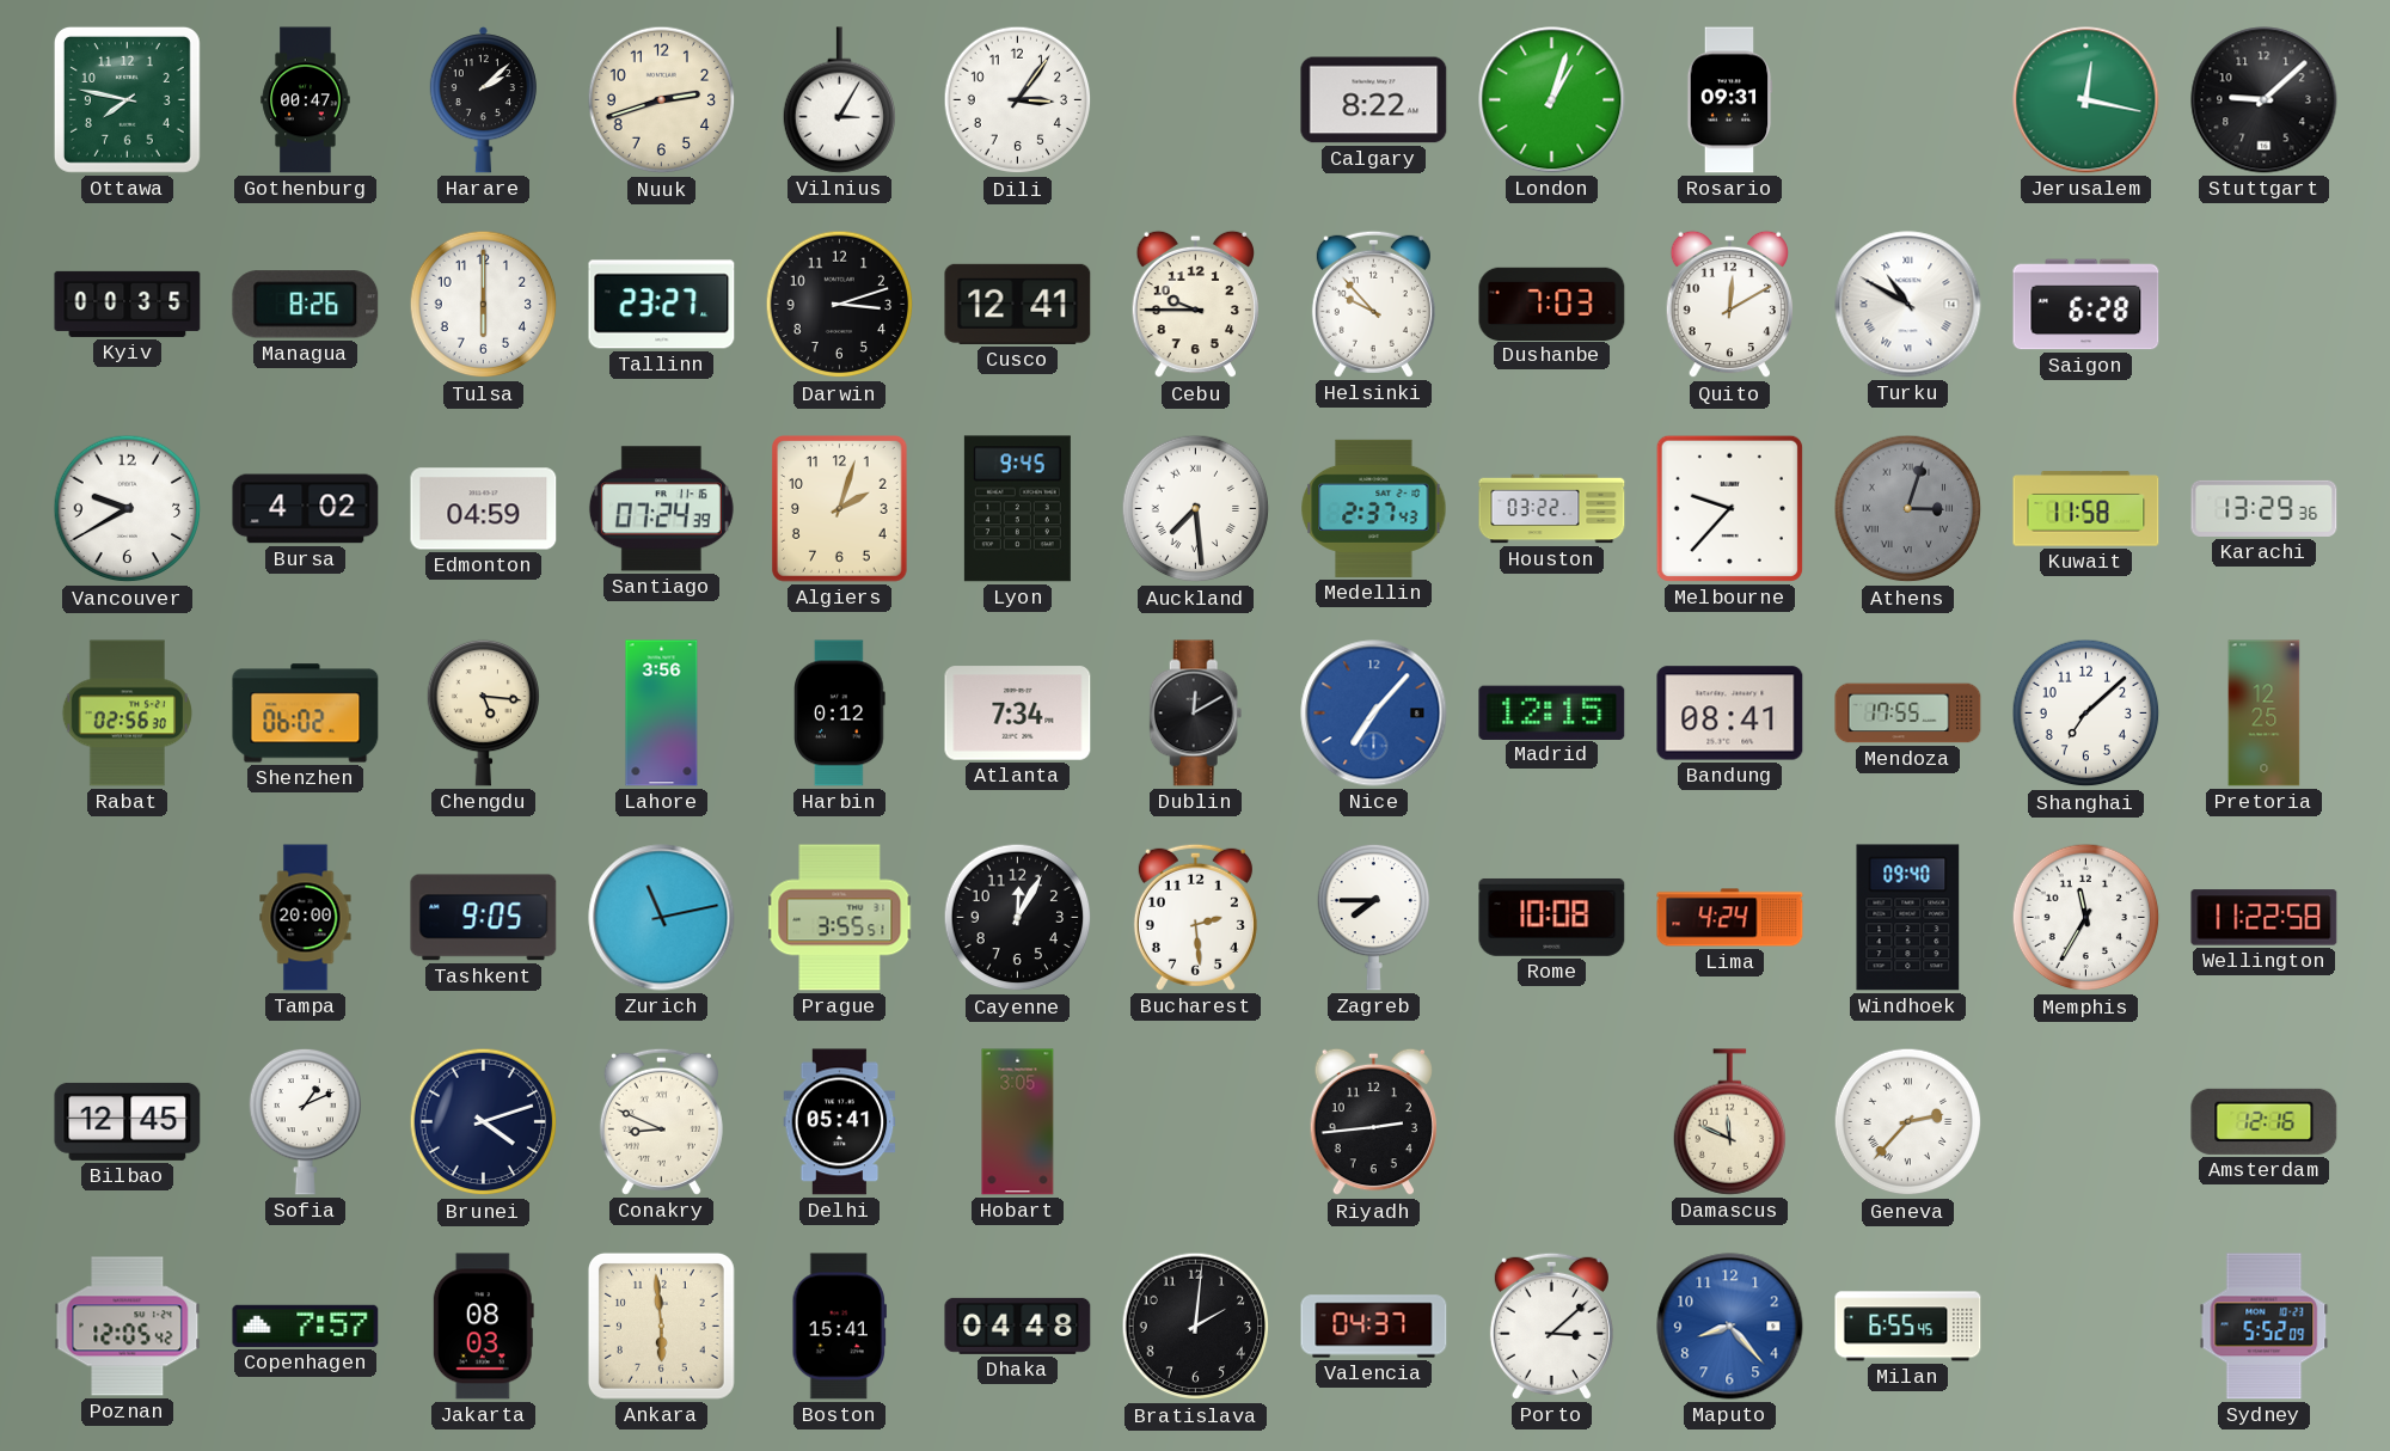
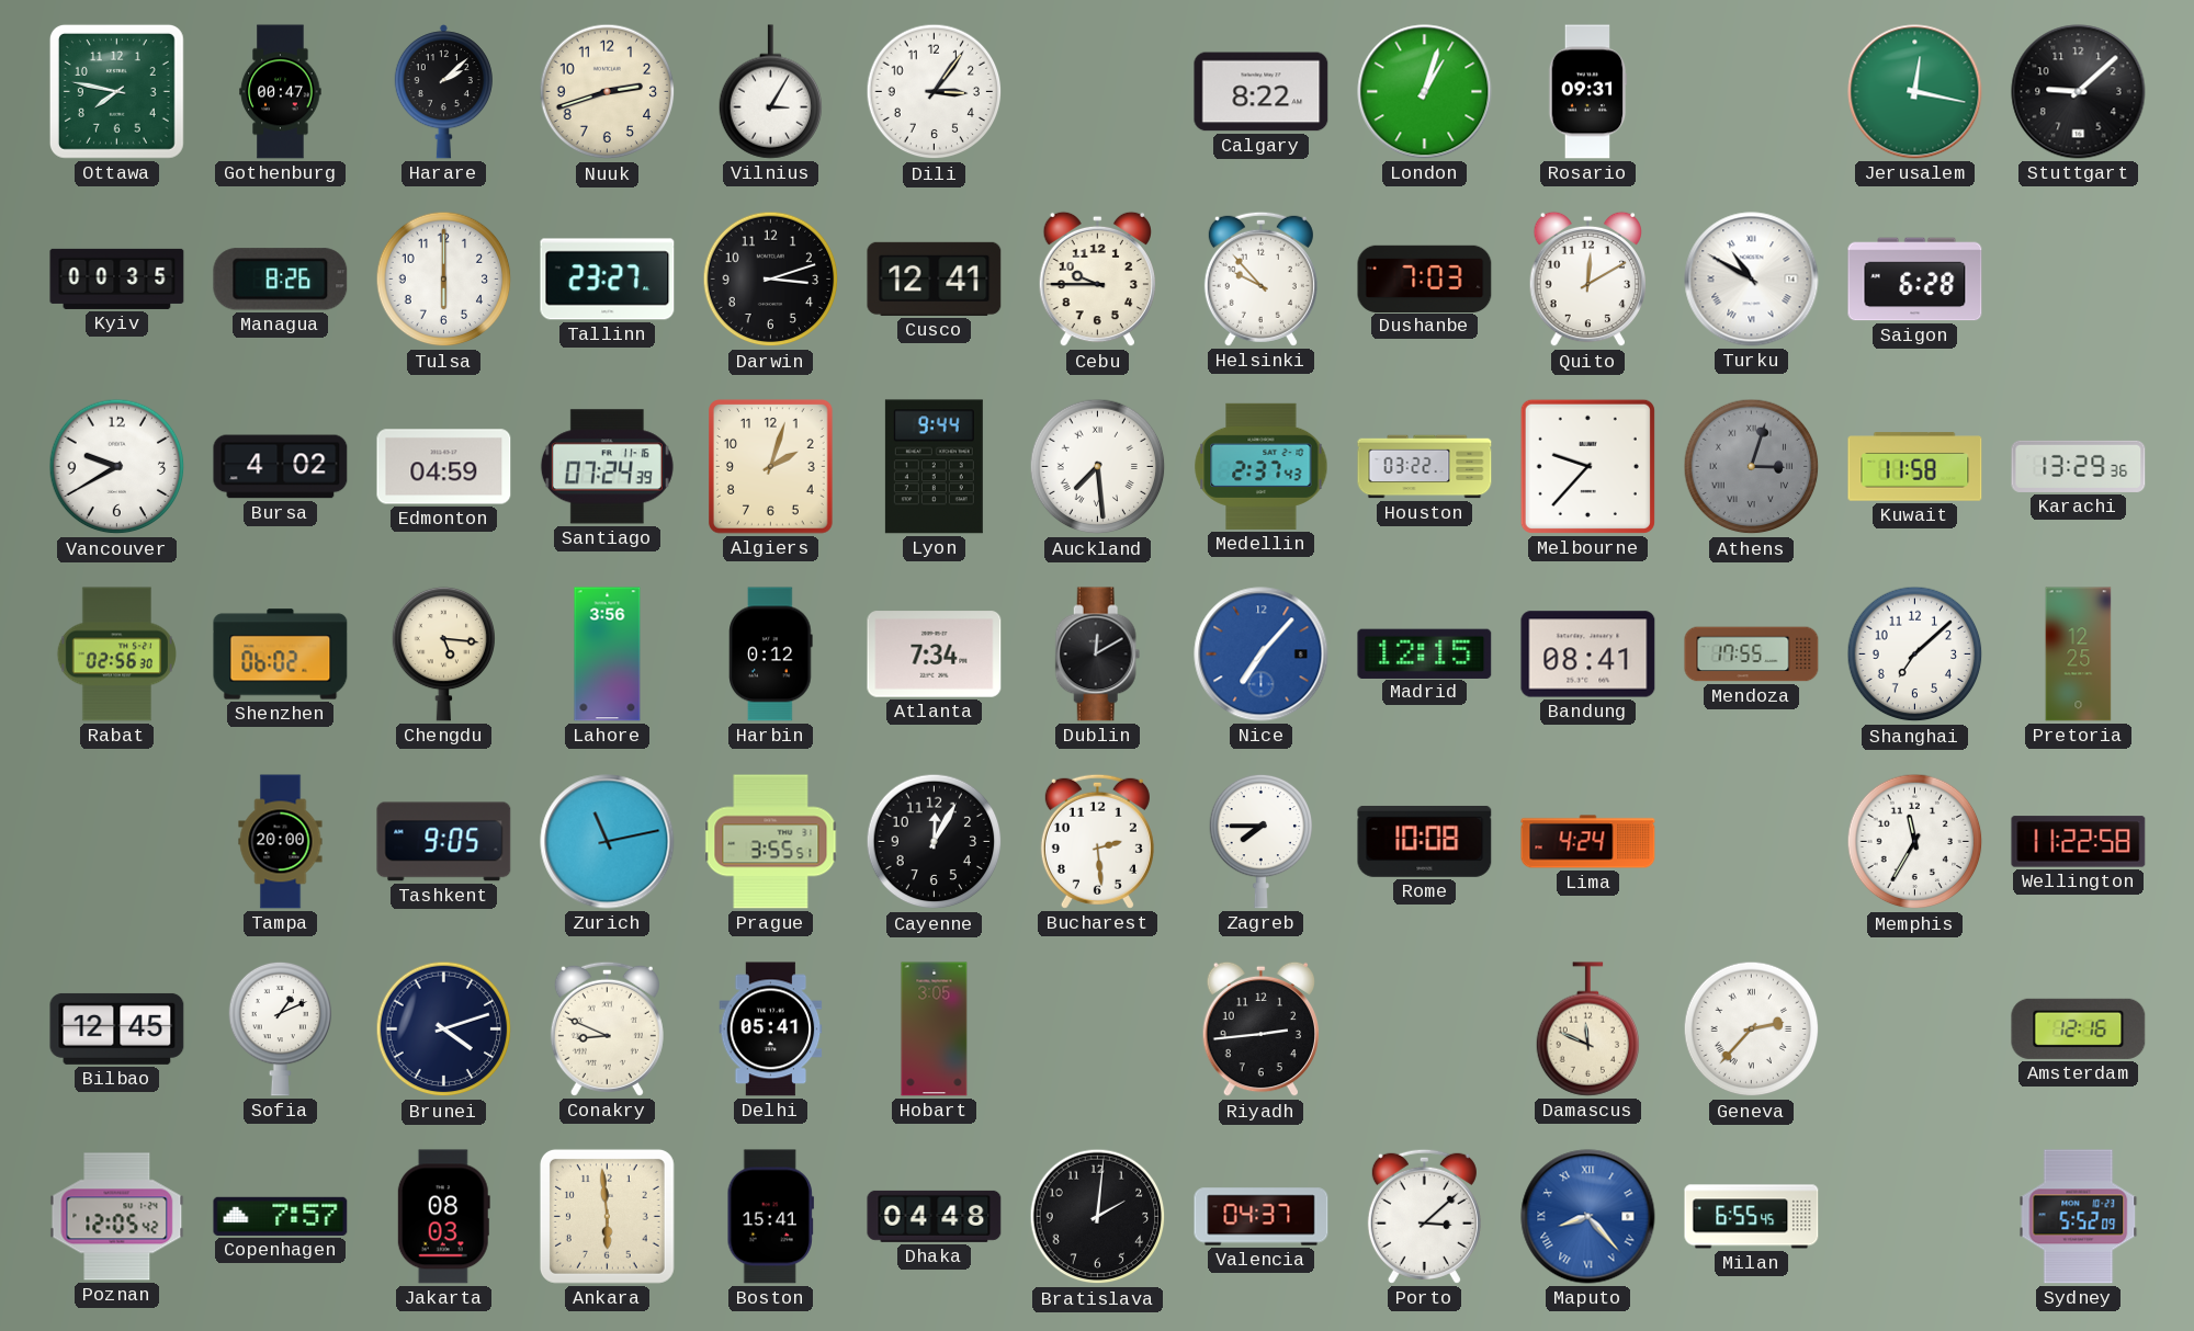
Lyon: 9:45 -> 9:44
Windhoek: 09:40 -> none
Maputo numerals: Arabic -> Roman
